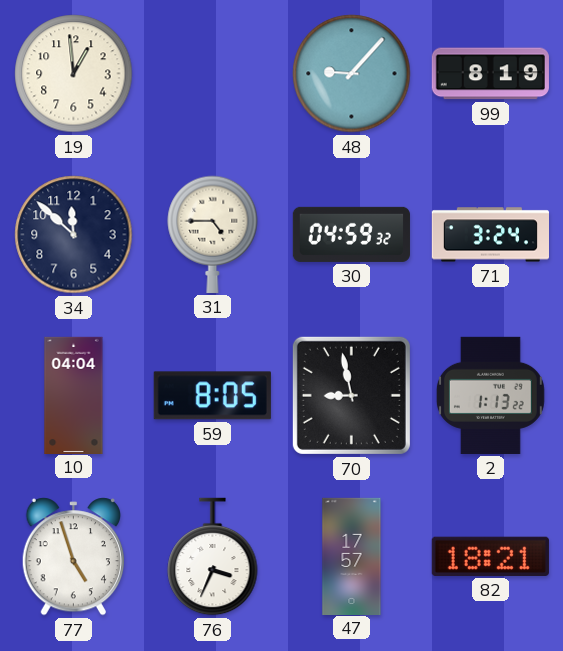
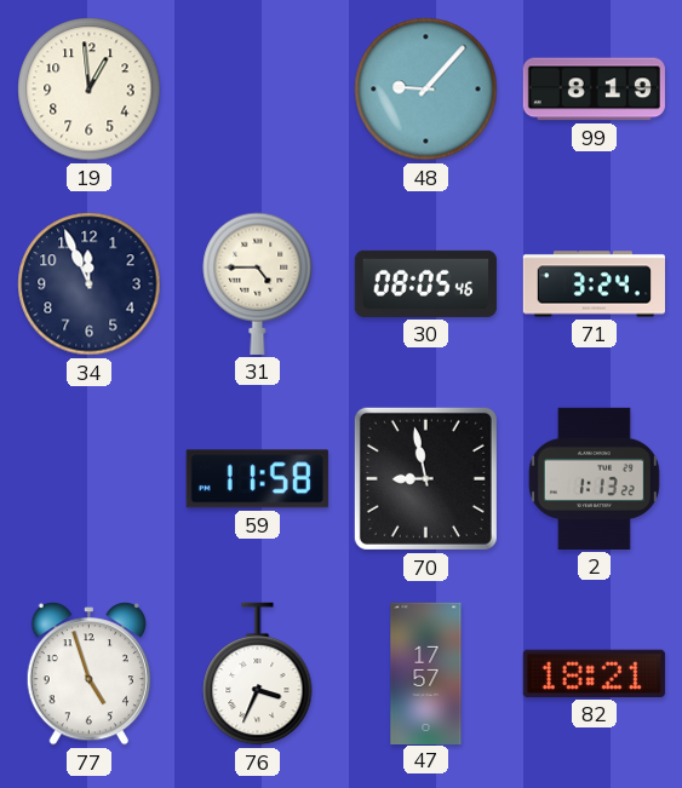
34: 11:52 -> 11:56
30: 04:59 -> 08:05
10: 04:04 -> none
59: 8:05 -> 11:58
